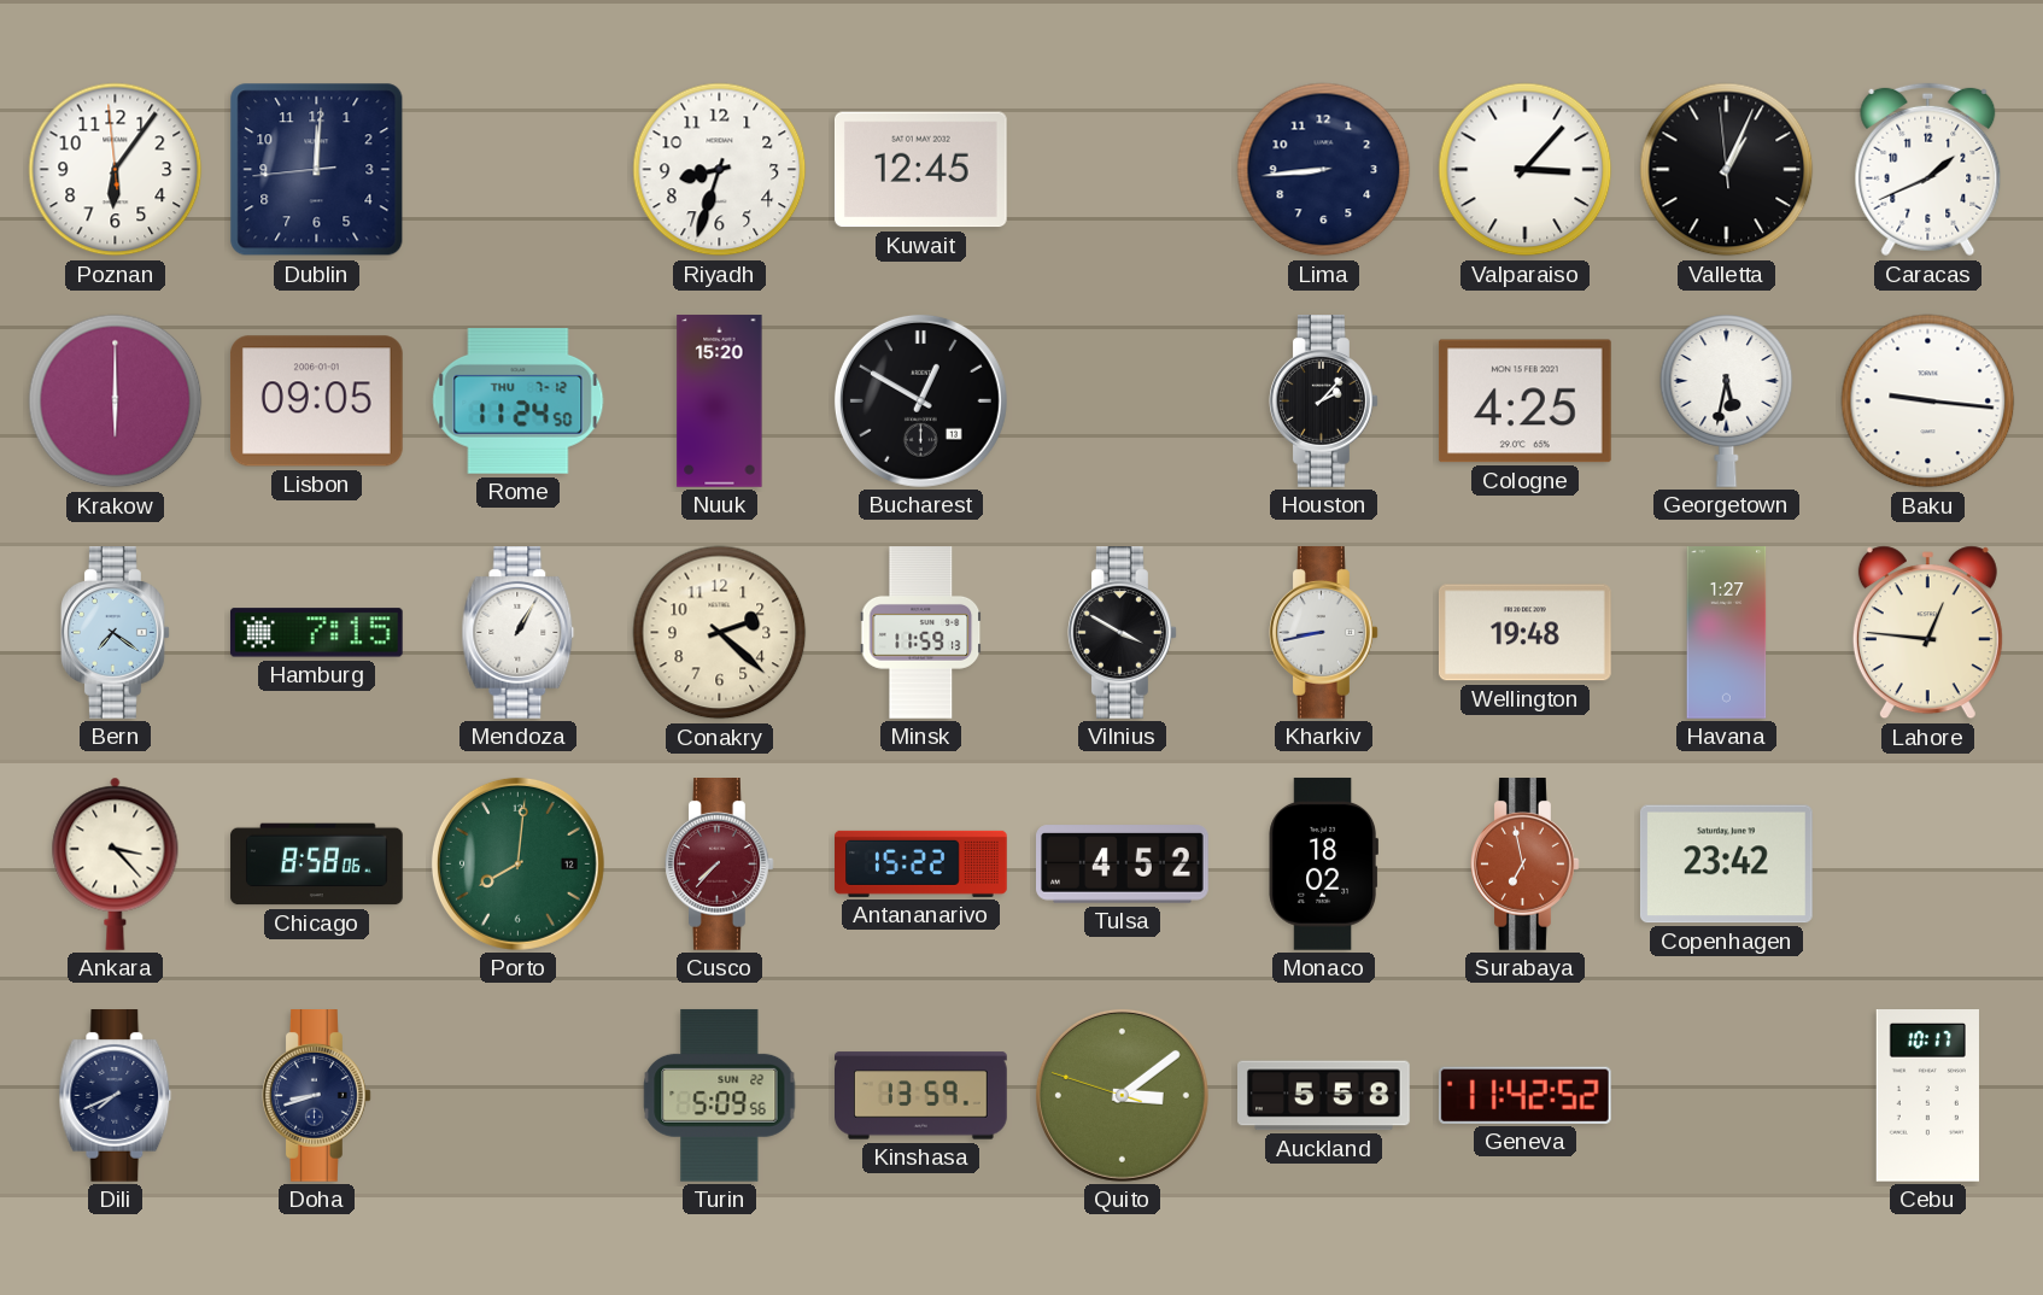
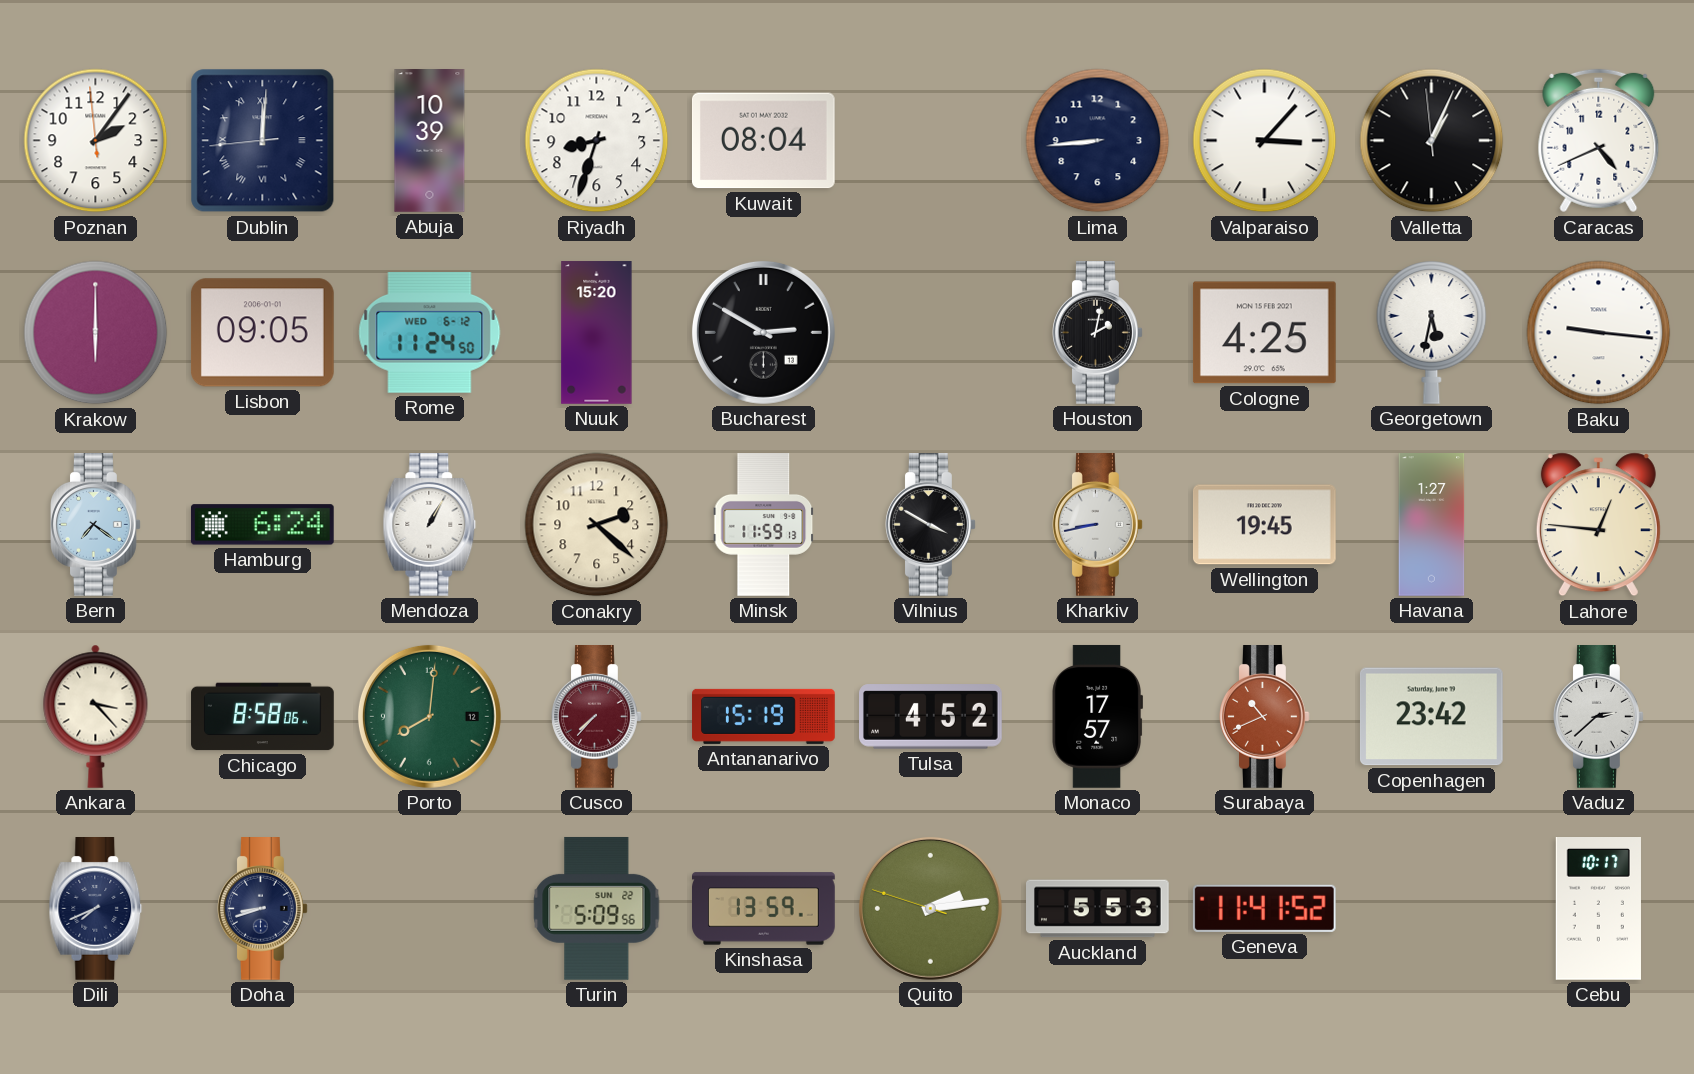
Poznan: 6:05 -> 2:05
Dublin numerals: Arabic -> Roman
Abuja: none -> 10:39
Kuwait: 12:45 -> 08:04
Caracas: 1:41 -> 4:41
Rome date: THU 7-12 -> WED 6-12
Bucharest: 12:50 -> 2:50
Houston: 2:07 -> 2:02
Hamburg: 7:15 -> 6:24
Wellington: 19:48 -> 19:45
Antananarivo: 15:22 -> 15:19
Monaco: 18:02 -> 17:57
Surabaya: 6:58 -> 10:41
Vaduz: none -> 2:38
Quito: 3:08 -> 2:13
Auckland: 5:58 -> 5:53
Geneva: 11:42 -> 11:41
